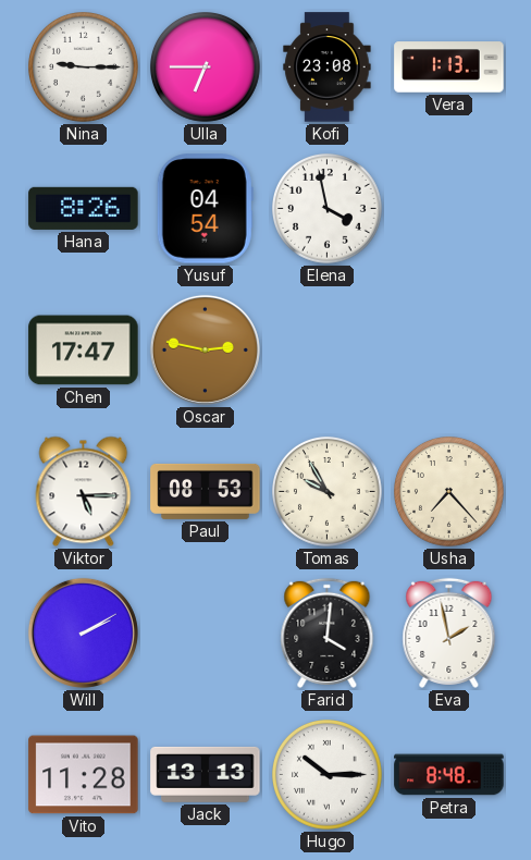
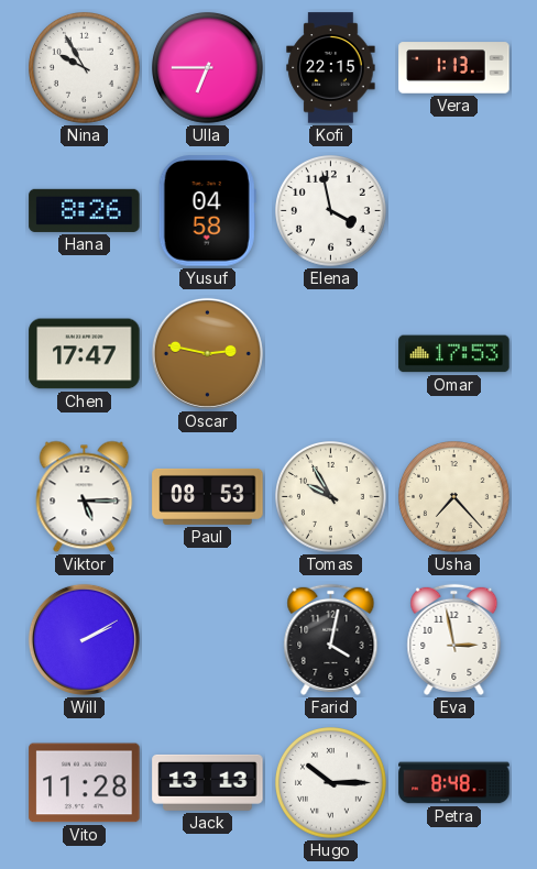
Nina: 9:15 -> 9:55
Kofi: 23:08 -> 22:15
Yusuf: 04:54 -> 04:58
Omar: none -> 17:53
Farid: 4:01 -> 4:02
Eva: 1:58 -> 2:58
